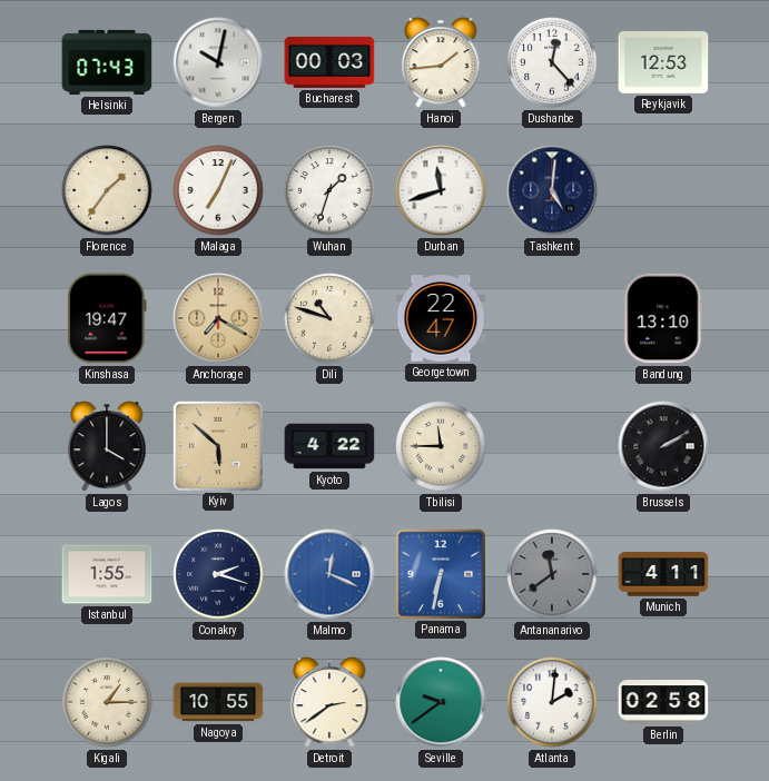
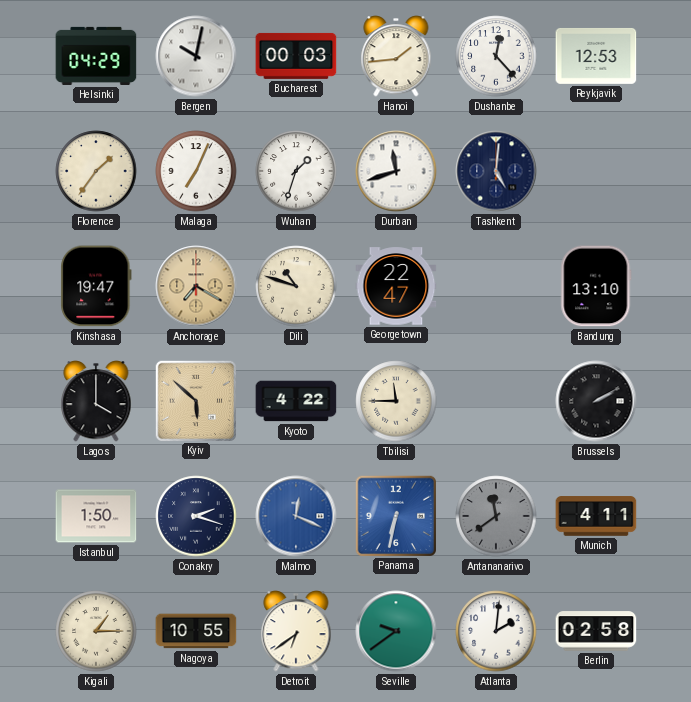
Helsinki: 07:43 -> 04:29
Istanbul: 1:55 -> 1:50
Detroit: 2:39 -> 6:39
